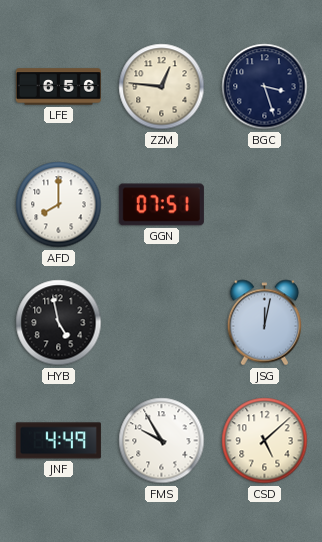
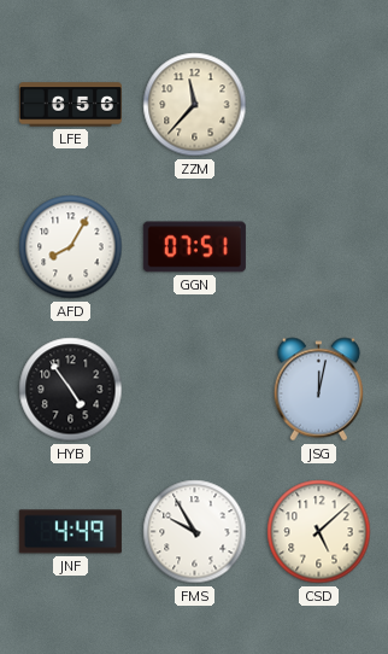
ZZM: 12:46 -> 11:37
BGC: 3:27 -> none
AFD: 8:00 -> 8:05
HYB: 4:58 -> 4:54
